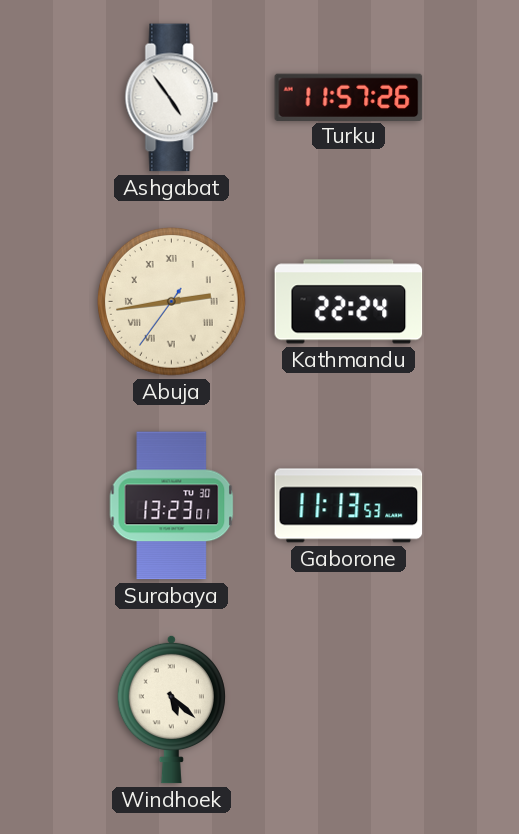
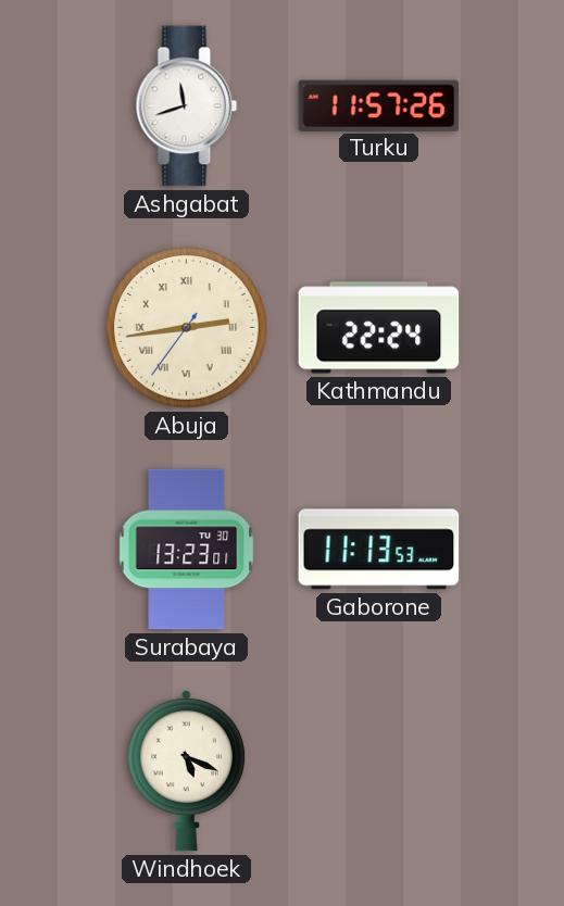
Ashgabat: 4:54 -> 11:42
Windhoek: 5:22 -> 5:19
